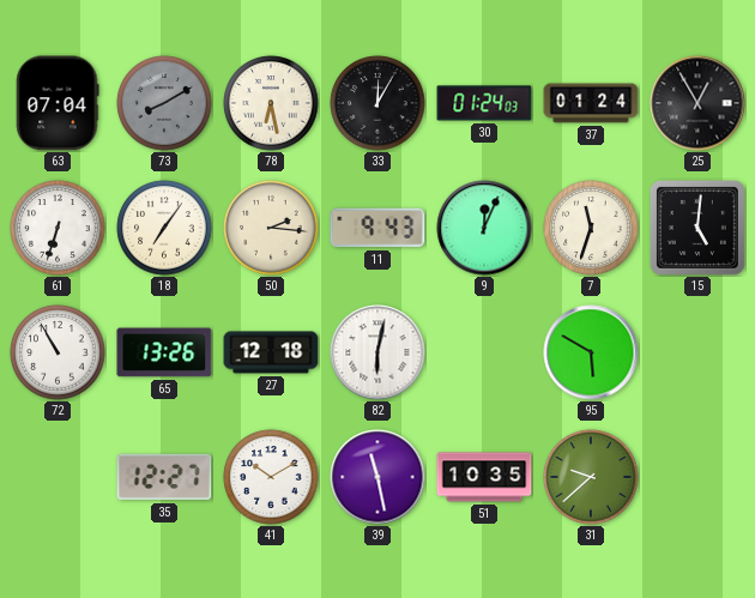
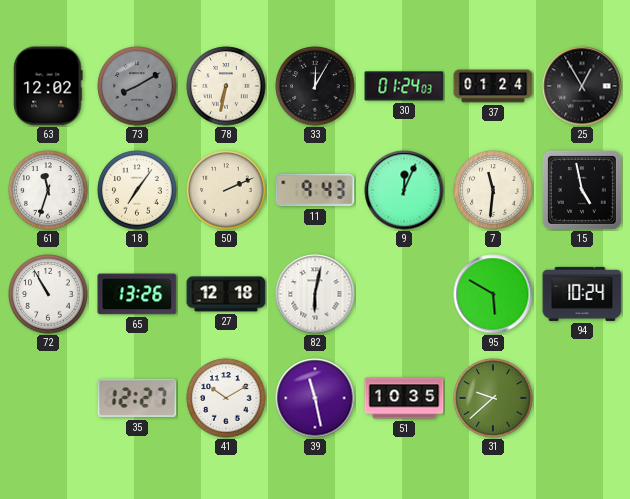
63: 07:04 -> 12:02
78: 6:28 -> 6:32
61: 6:33 -> 11:33
50: 2:16 -> 2:11
7: 11:33 -> 11:31
15: 5:01 -> 4:58
94: none -> 10:24
